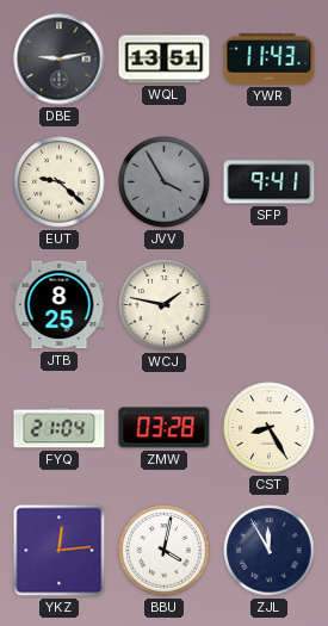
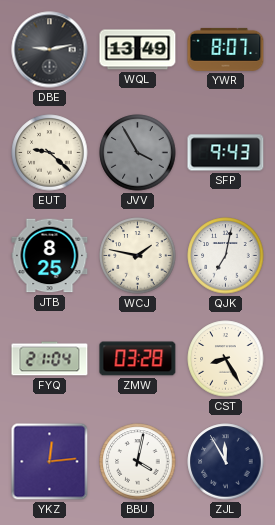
WQL: 13:51 -> 13:49
YWR: 11:43 -> 8:07
SFP: 9:41 -> 9:43
QJK: none -> 7:02
